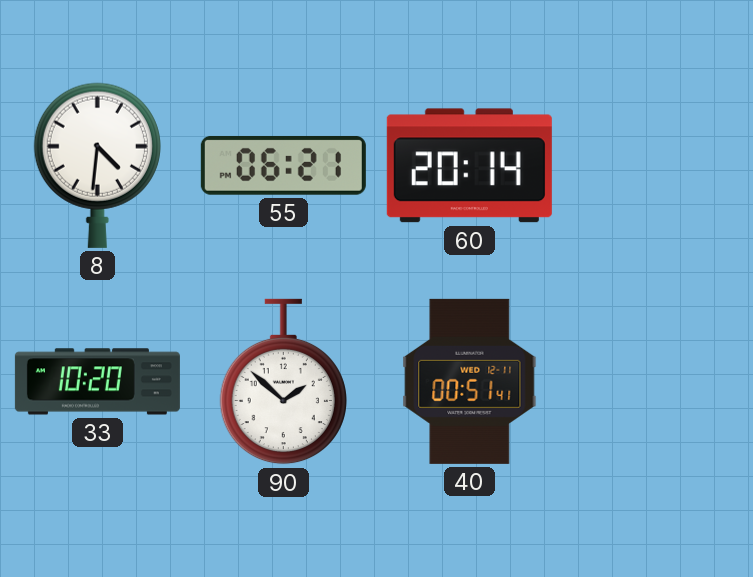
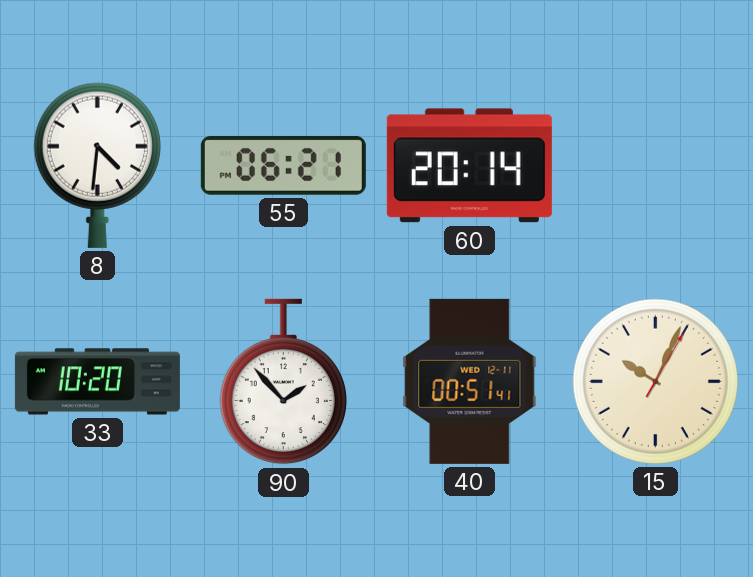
90: 1:52 -> 1:53
15: none -> 10:04
